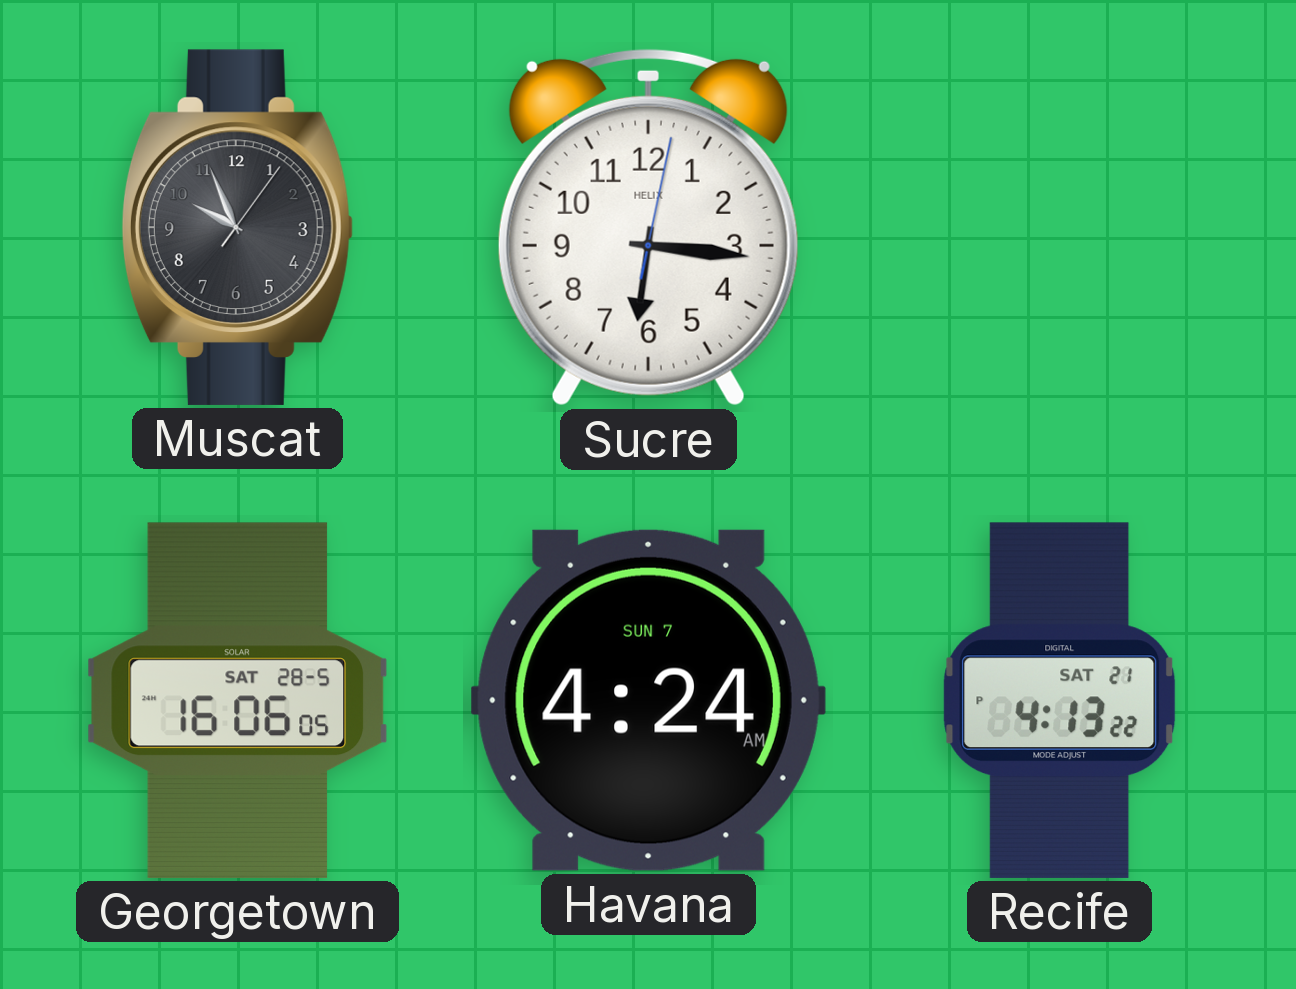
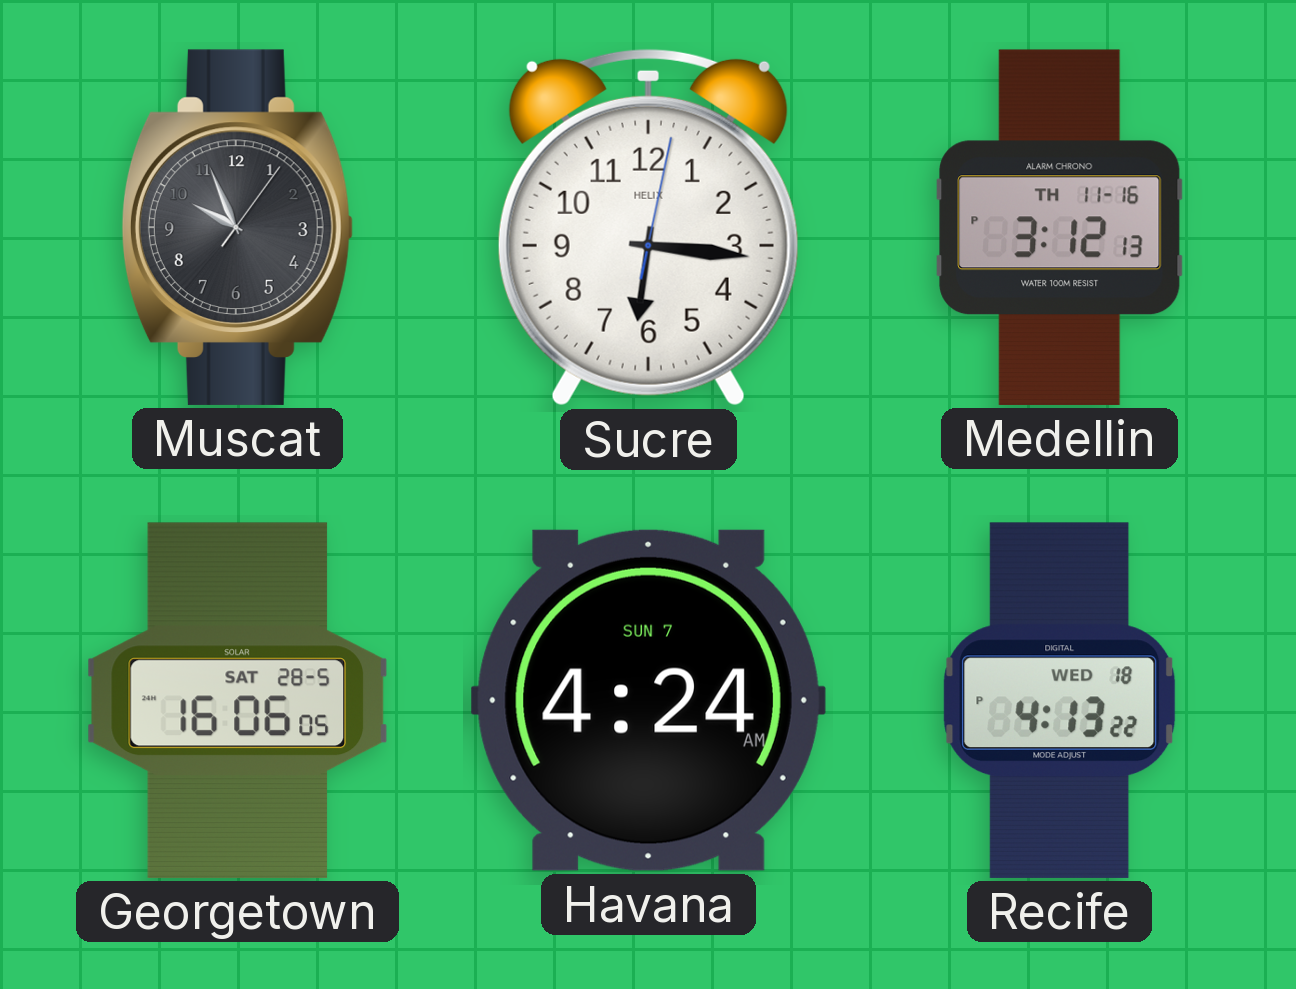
Medellin: none -> 3:12
Recife date: SAT 21 -> WED 18
